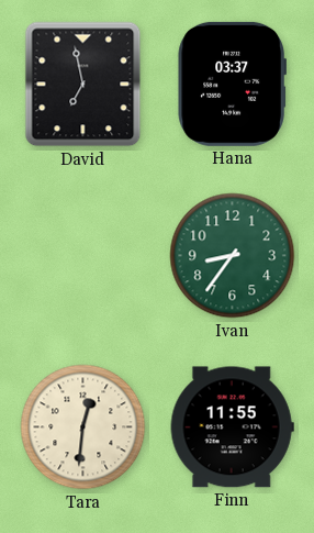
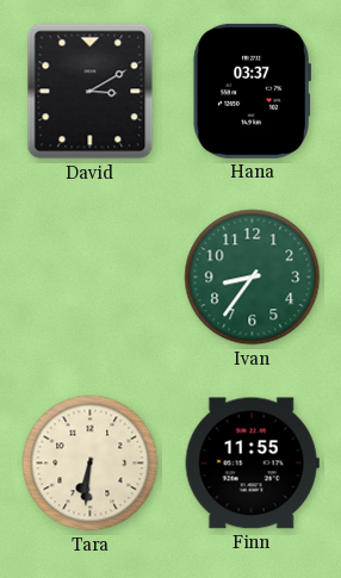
David: 6:58 -> 3:10
Tara: 12:31 -> 6:31
